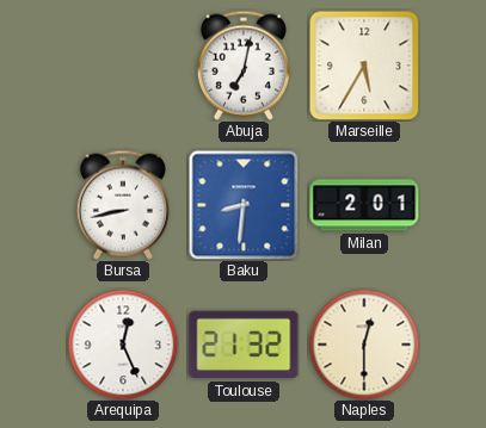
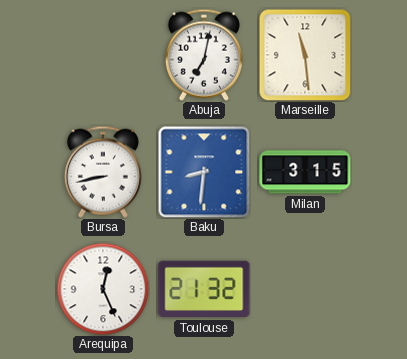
Marseille: 5:35 -> 11:29
Milan: 2:01 -> 3:15
Naples: 12:30 -> none
